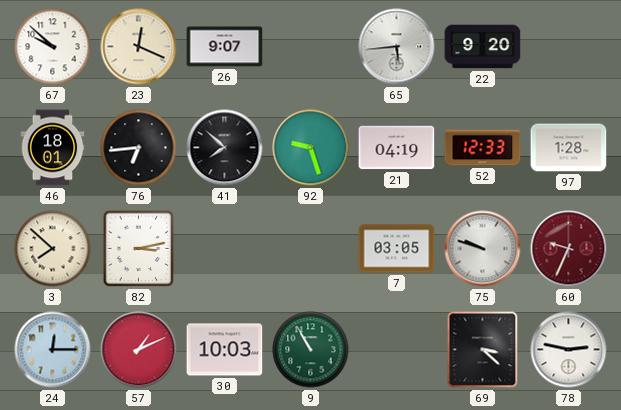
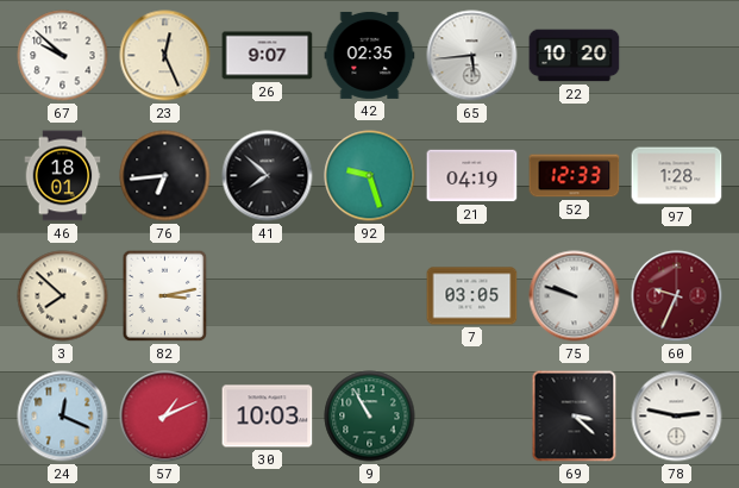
23: 12:19 -> 12:26
42: none -> 02:35
22: 9:20 -> 10:20
24: 12:15 -> 12:19
